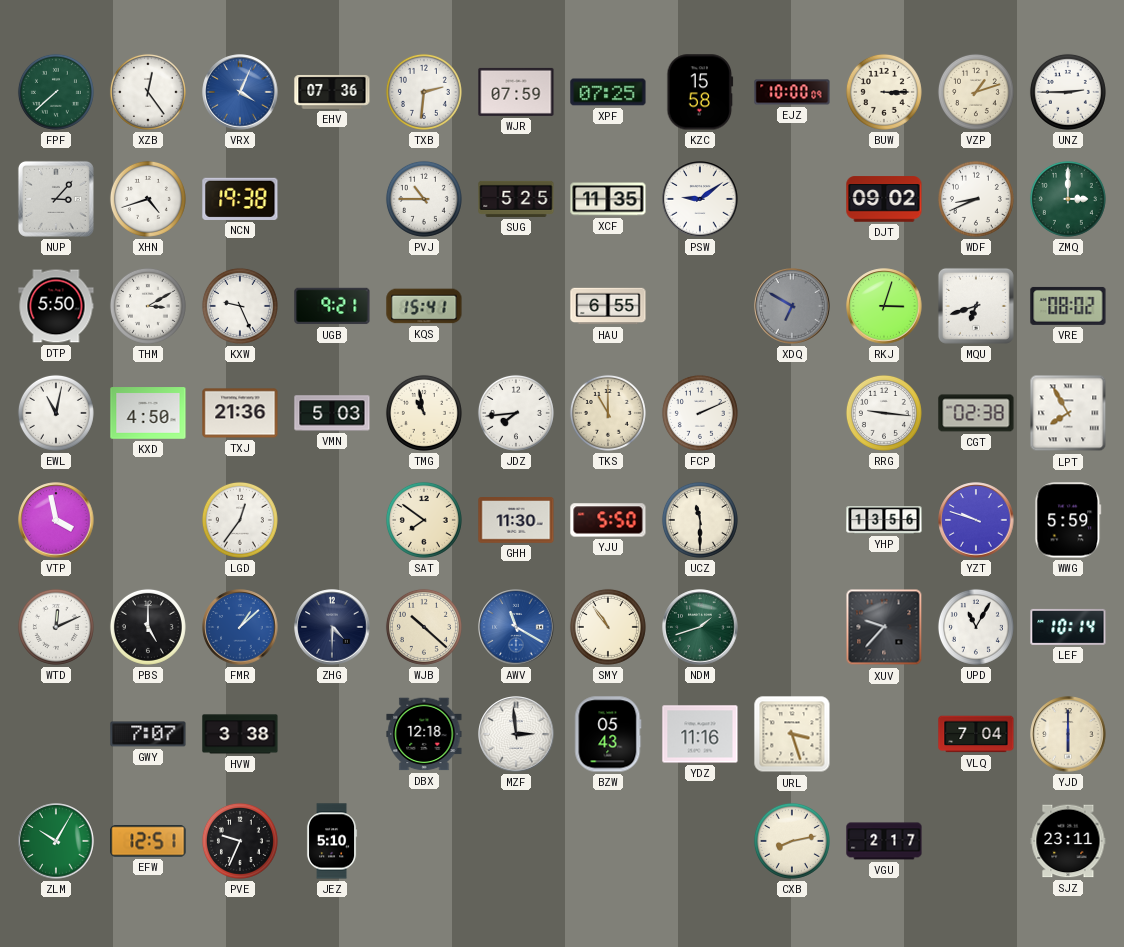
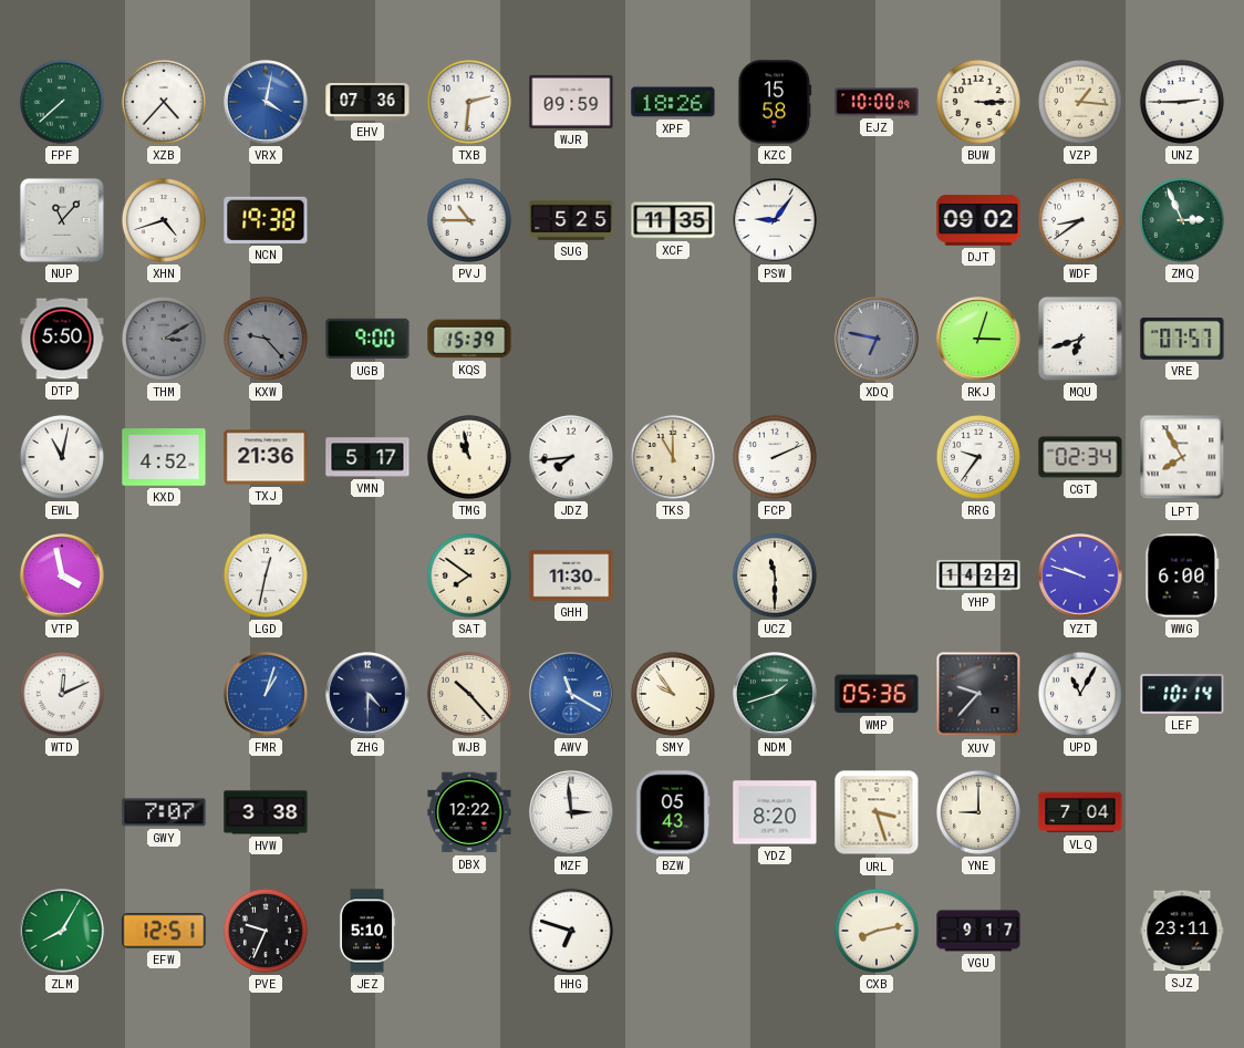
XZB: 12:24 -> 4:37
VRX: 4:04 -> 4:02
WJR: 07:59 -> 09:59
XPF: 07:25 -> 18:26
VZP: 1:12 -> 1:16
NUP: 3:07 -> 11:07
PSW: 9:09 -> 9:06
WDF: 8:41 -> 8:39
ZMQ: 3:00 -> 2:56
THM dial: white -> grey
KXW: 9:26 -> 9:23
KXW dial: white -> grey
UGB: 9:21 -> 9:00
KQS: 15:41 -> 15:39
HAU: 6:55 -> none
XDQ: 6:50 -> 6:47
VRE: 08:02 -> 07:57
KXD: 4:50 -> 4:52
VMN: 5:03 -> 5:17
RRG: 9:16 -> 9:36
CGT: 02:38 -> 02:34
LGD: 12:36 -> 12:32
YJU: 5:50 -> none
YHP: 13:56 -> 14:22
WWG: 5:59 -> 6:00
PBS: 5:00 -> none
FMR: 1:08 -> 1:03
WJB: 10:22 -> 10:23
SMY: 10:54 -> 9:54
WMP: none -> 05:36
DBX: 12:18 -> 12:22
YDZ: 11:16 -> 8:20
YNE: none -> 9:00
YJD: 6:00 -> none
ZLM: 10:05 -> 8:05
HHG: none -> 6:48
VGU: 2:17 -> 9:17
